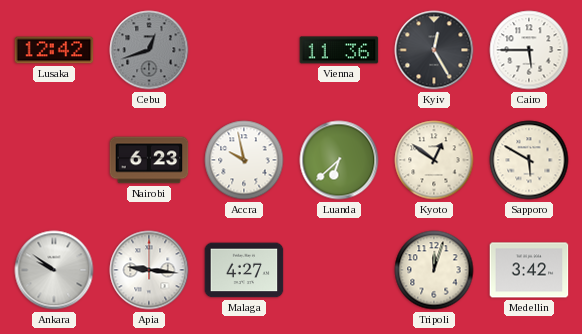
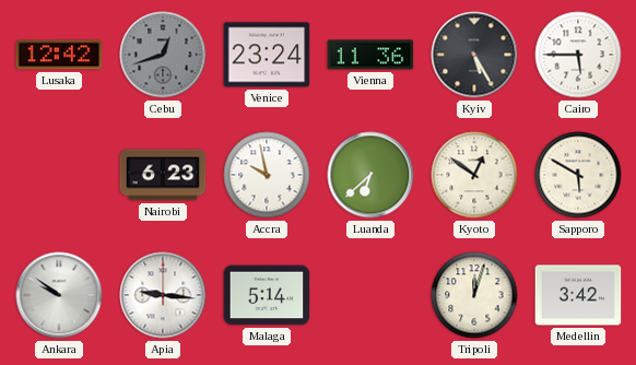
Venice: none -> 23:24
Kyiv: 12:25 -> 5:25
Malaga: 4:27 -> 5:14
